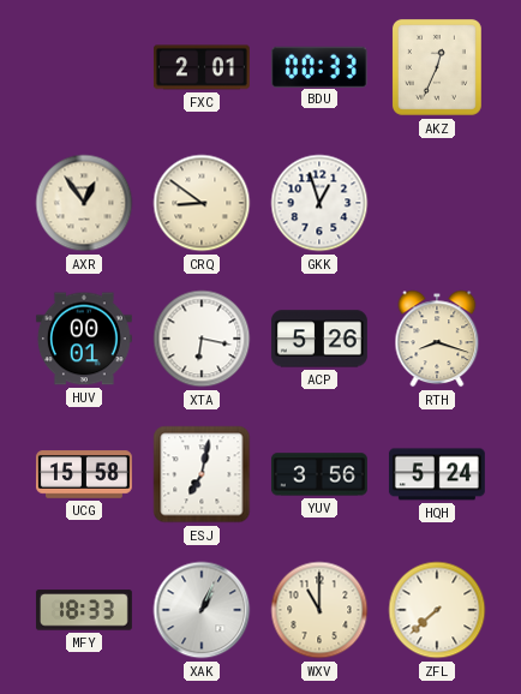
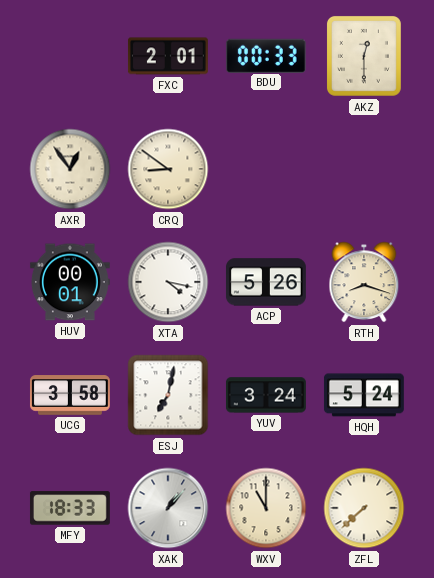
AKZ: 12:34 -> 12:30
GKK: 12:57 -> none
XTA: 6:17 -> 4:17
UCG: 15:58 -> 3:58
YUV: 3:56 -> 3:24
XAK: 1:04 -> 1:07
